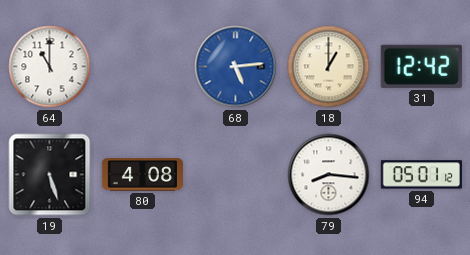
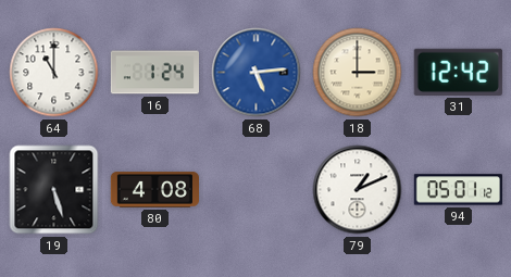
16: none -> 1:24
18: 1:00 -> 3:00
79: 8:16 -> 1:11
